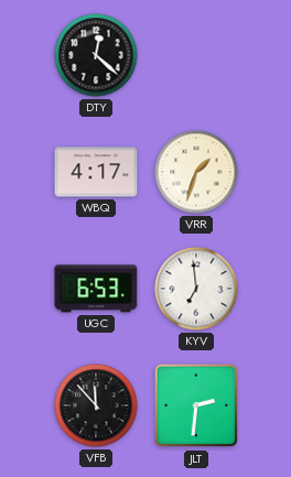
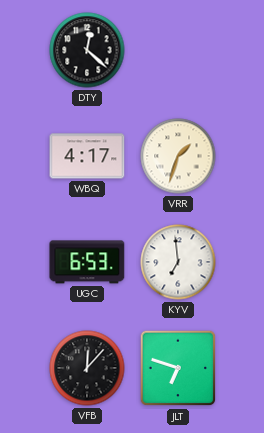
VFB: 11:53 -> 12:07
JLT: 2:31 -> 6:48
